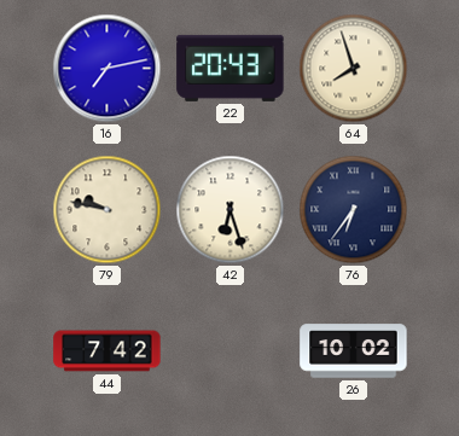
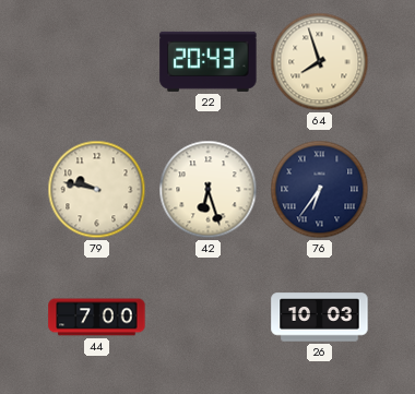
16: 7:13 -> none
44: 7:42 -> 7:00
26: 10:02 -> 10:03
